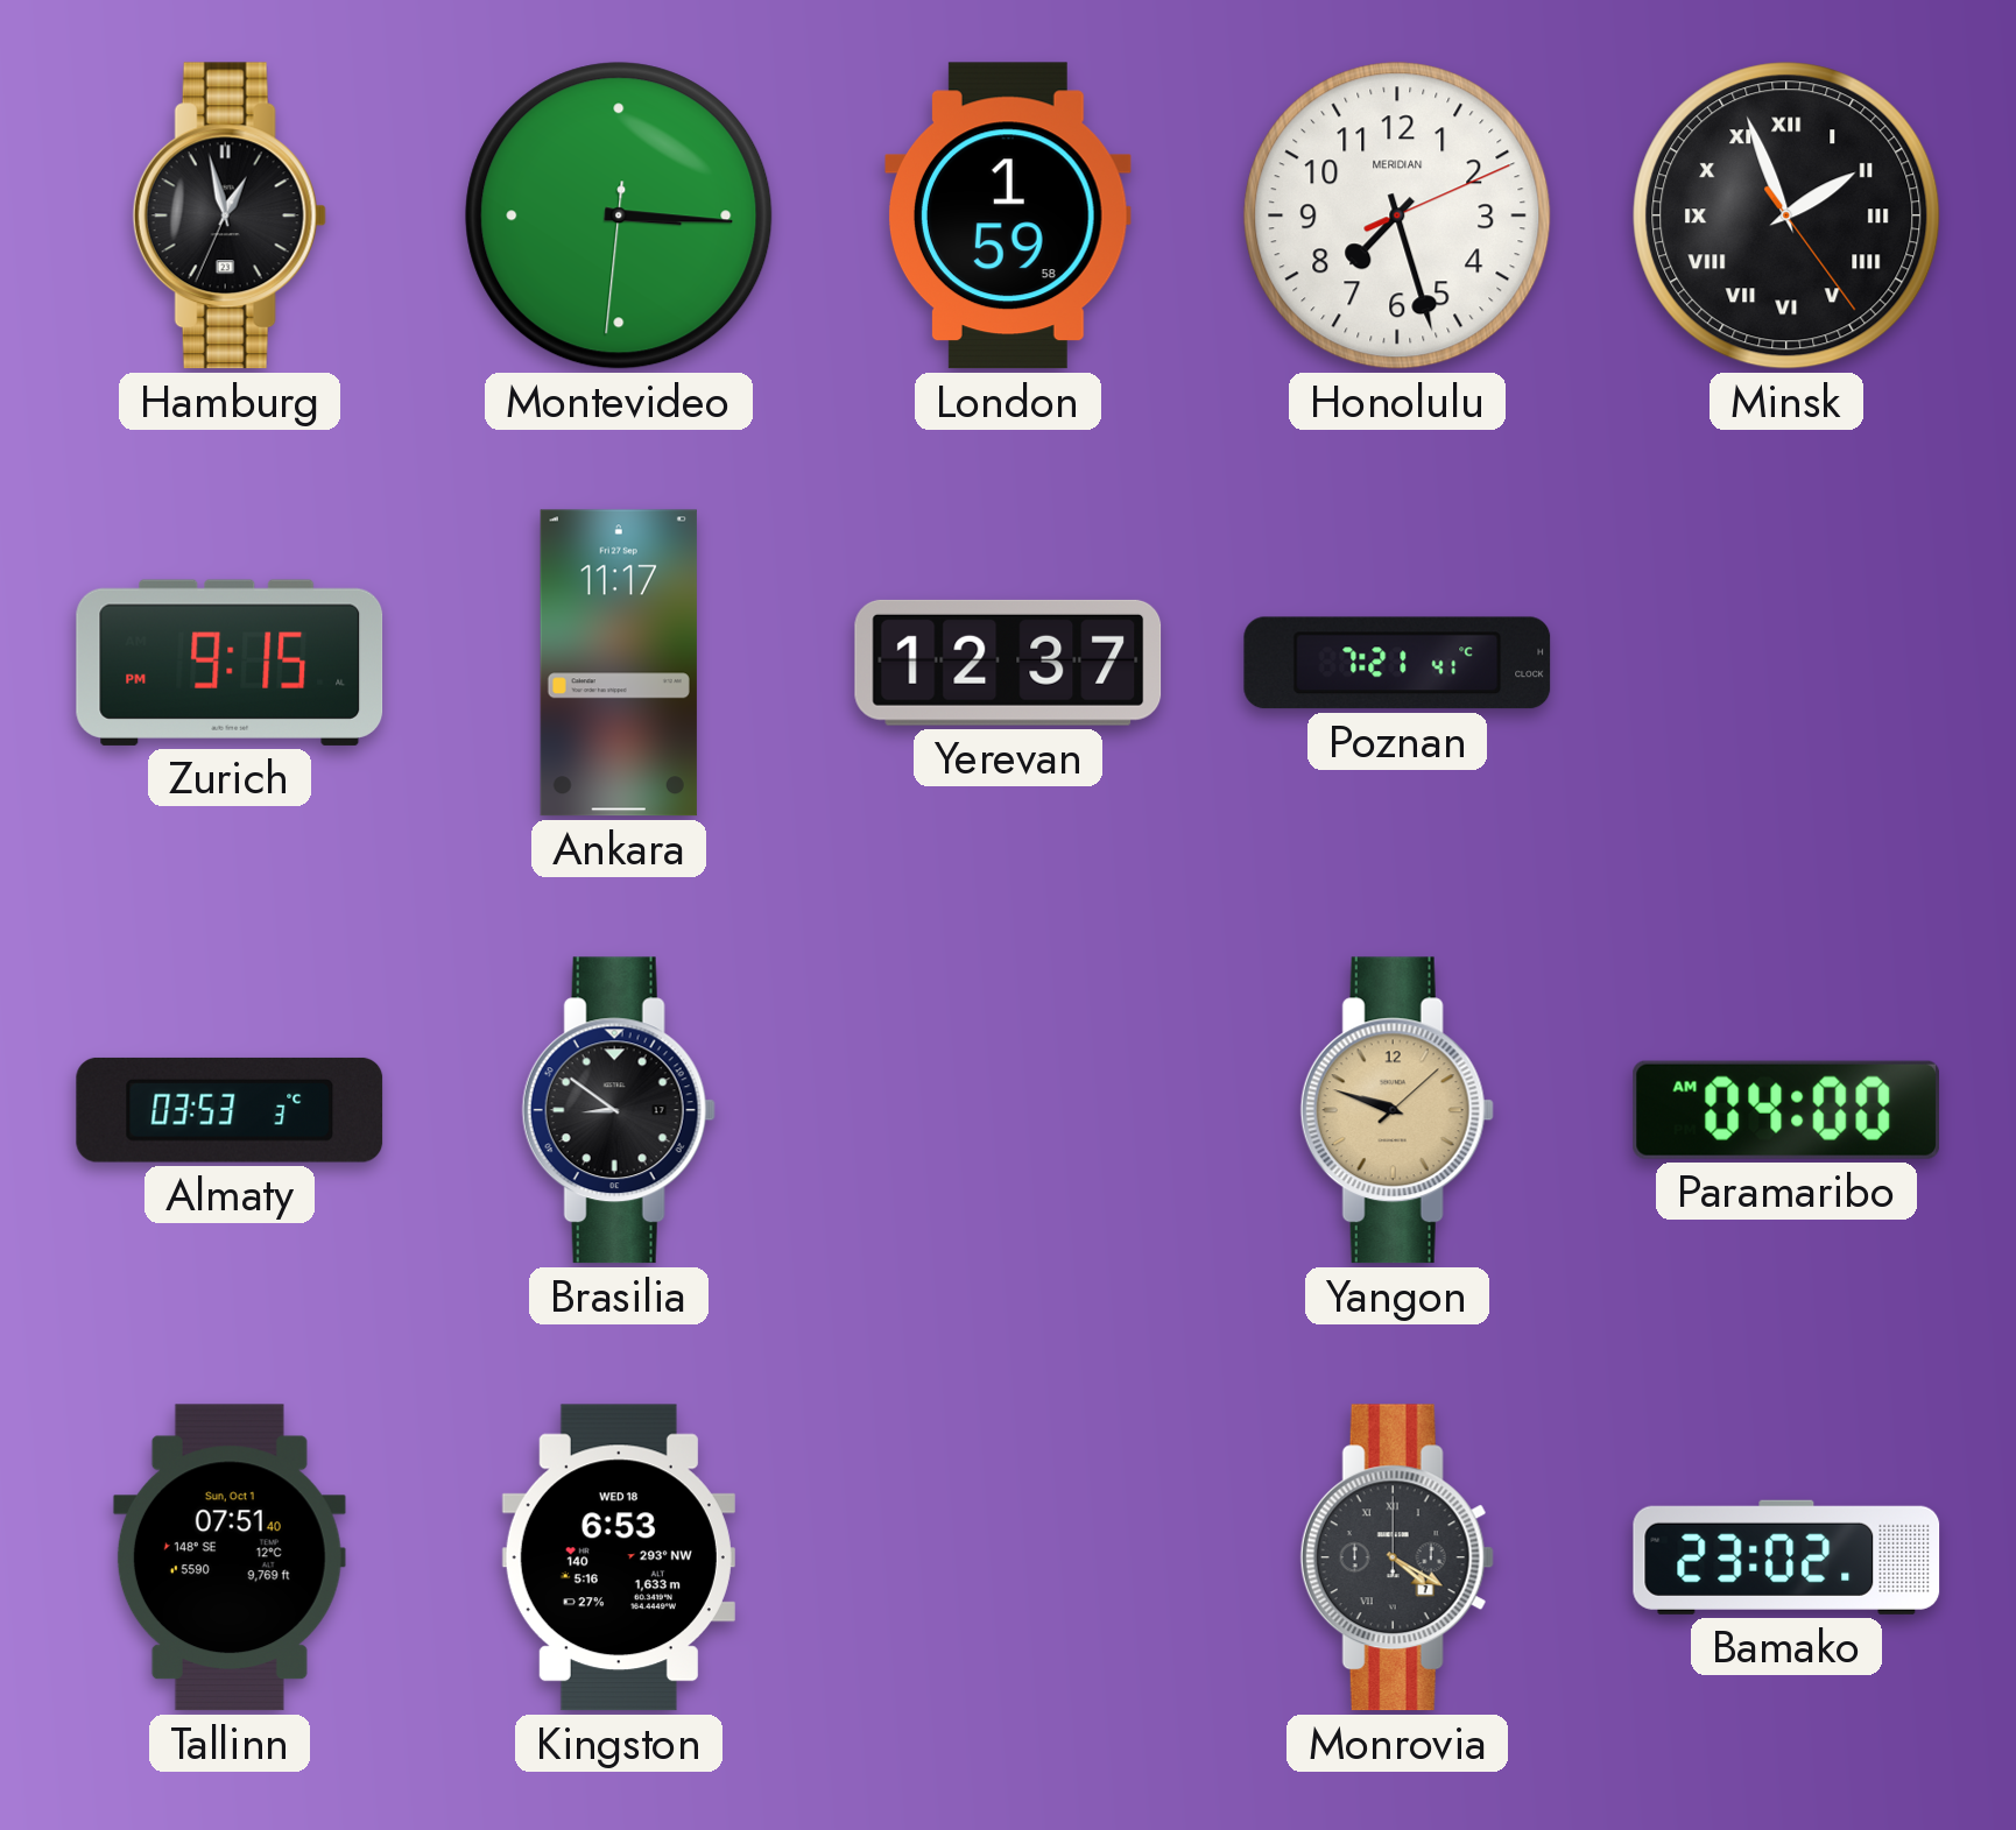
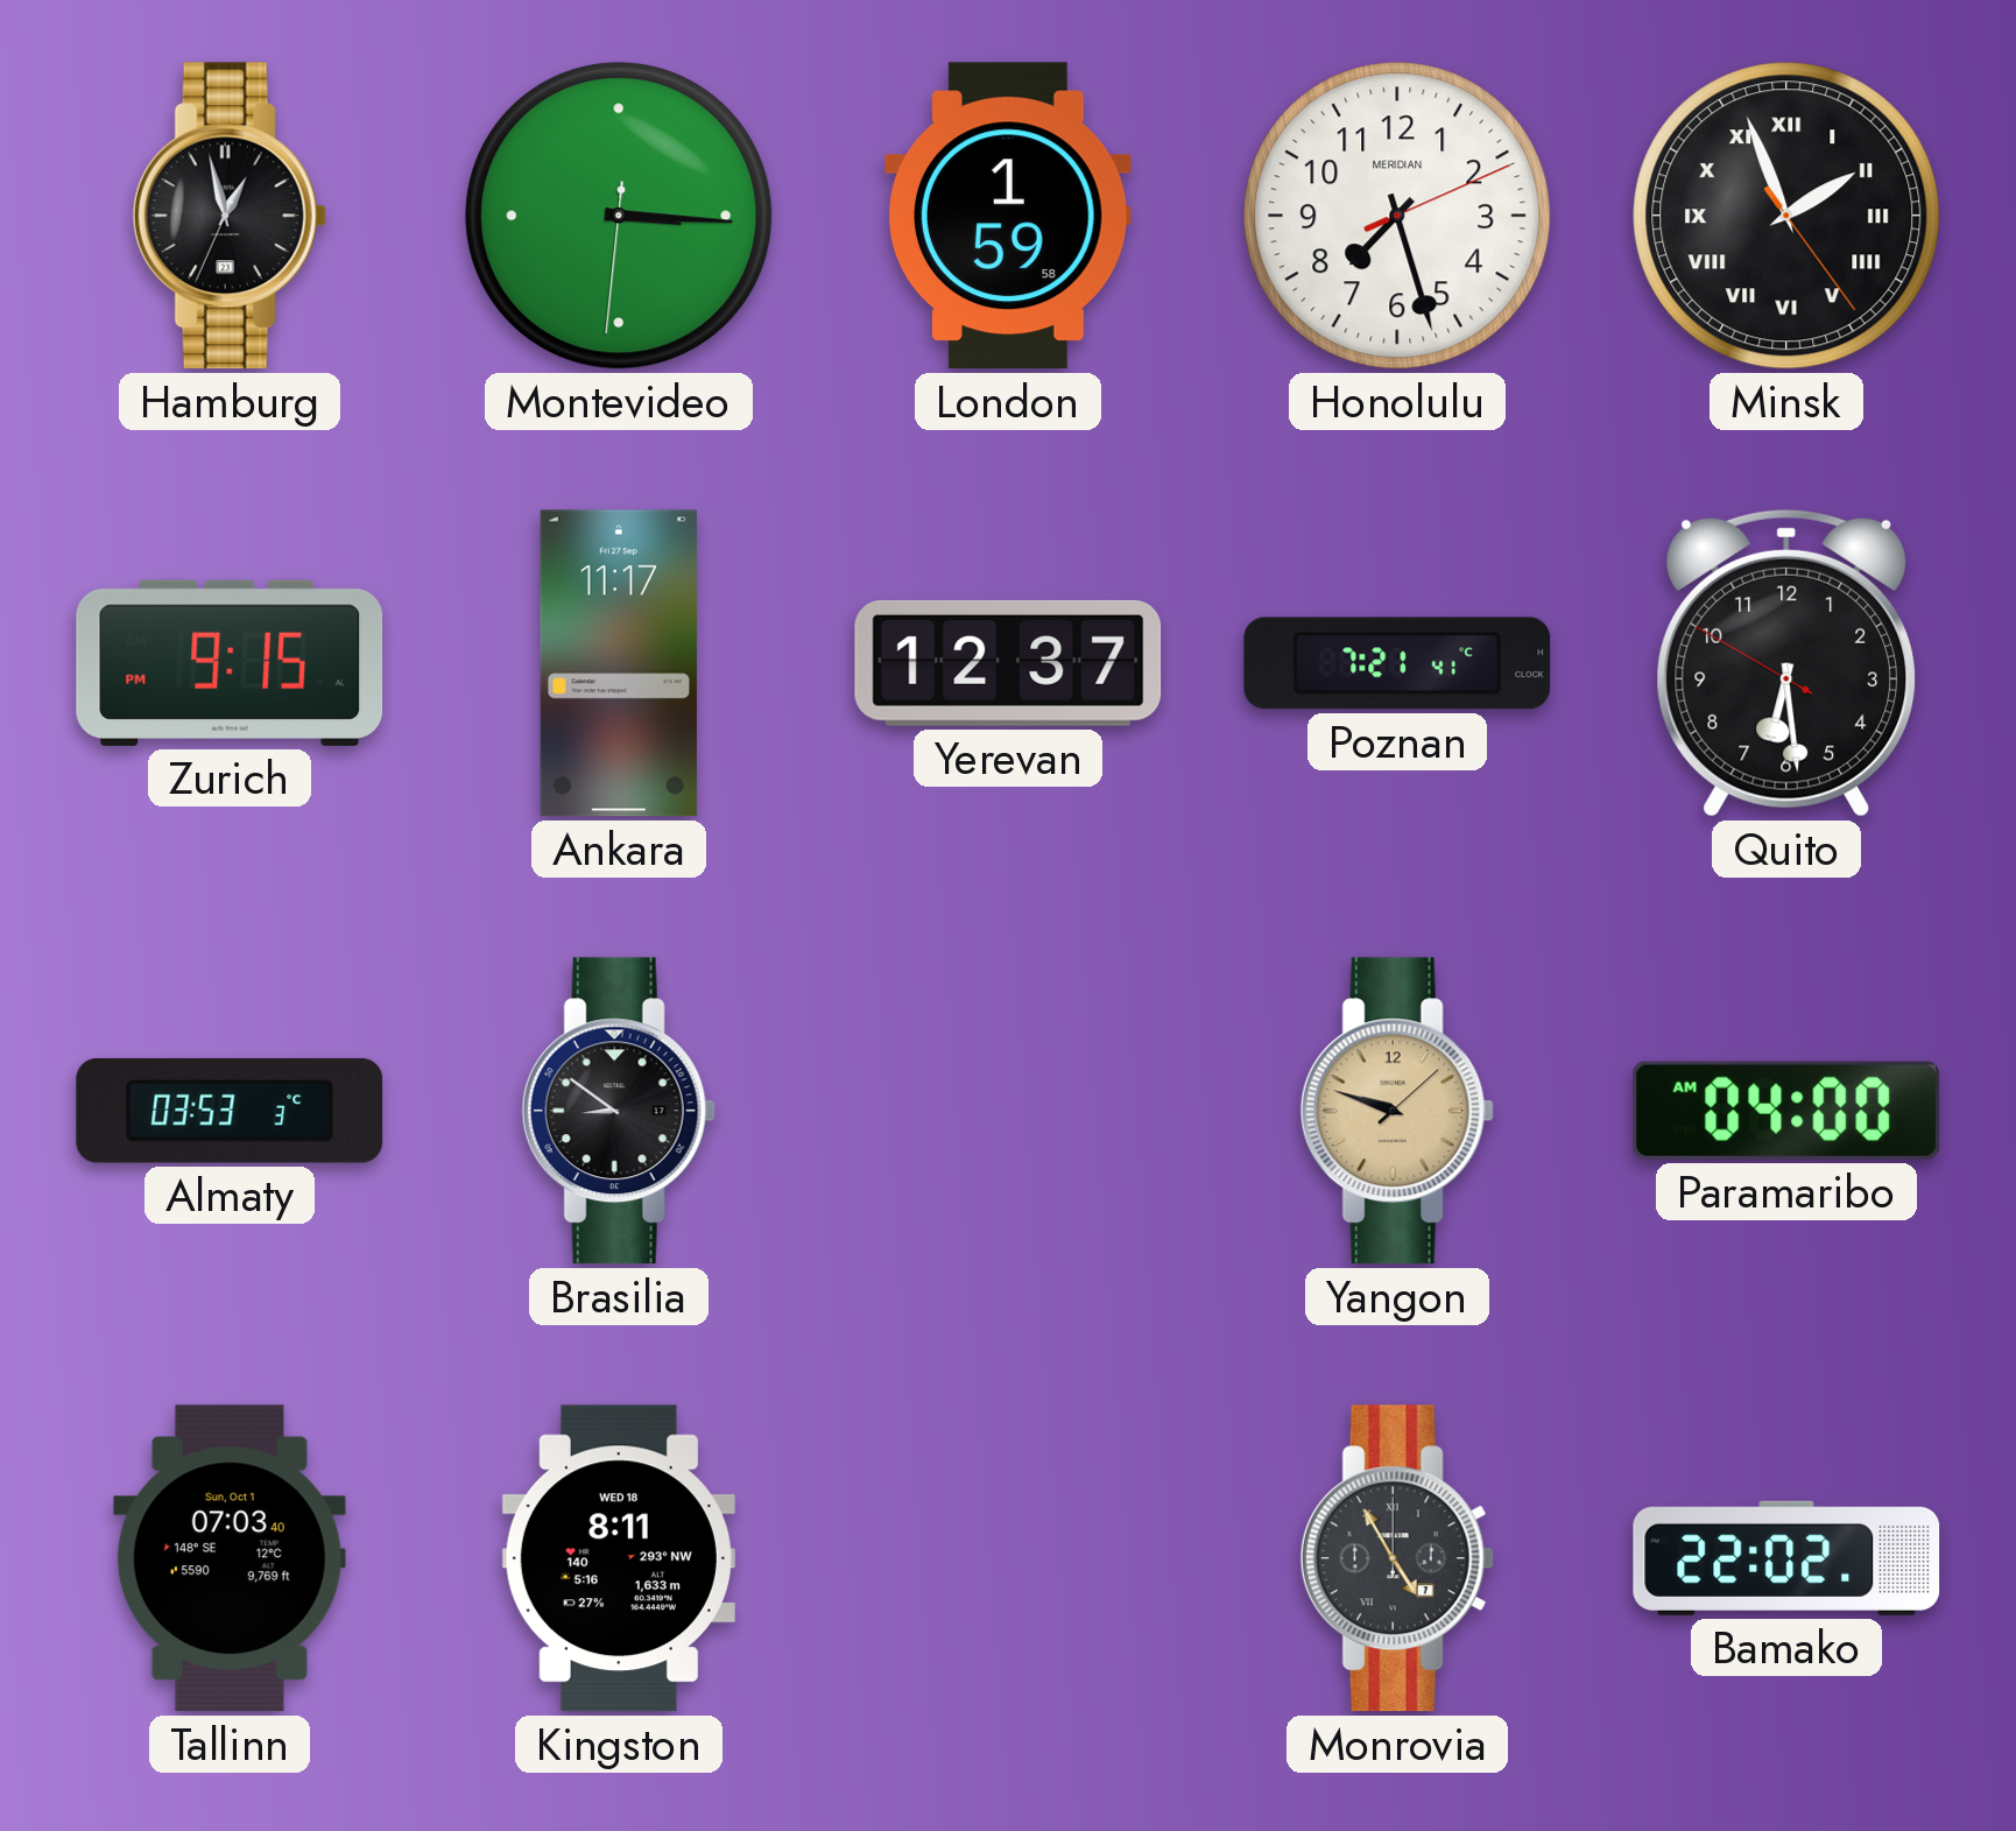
Quito: none -> 6:28
Tallinn: 07:51 -> 07:03
Kingston: 6:53 -> 8:11
Monrovia: 4:20 -> 4:55
Bamako: 23:02 -> 22:02
